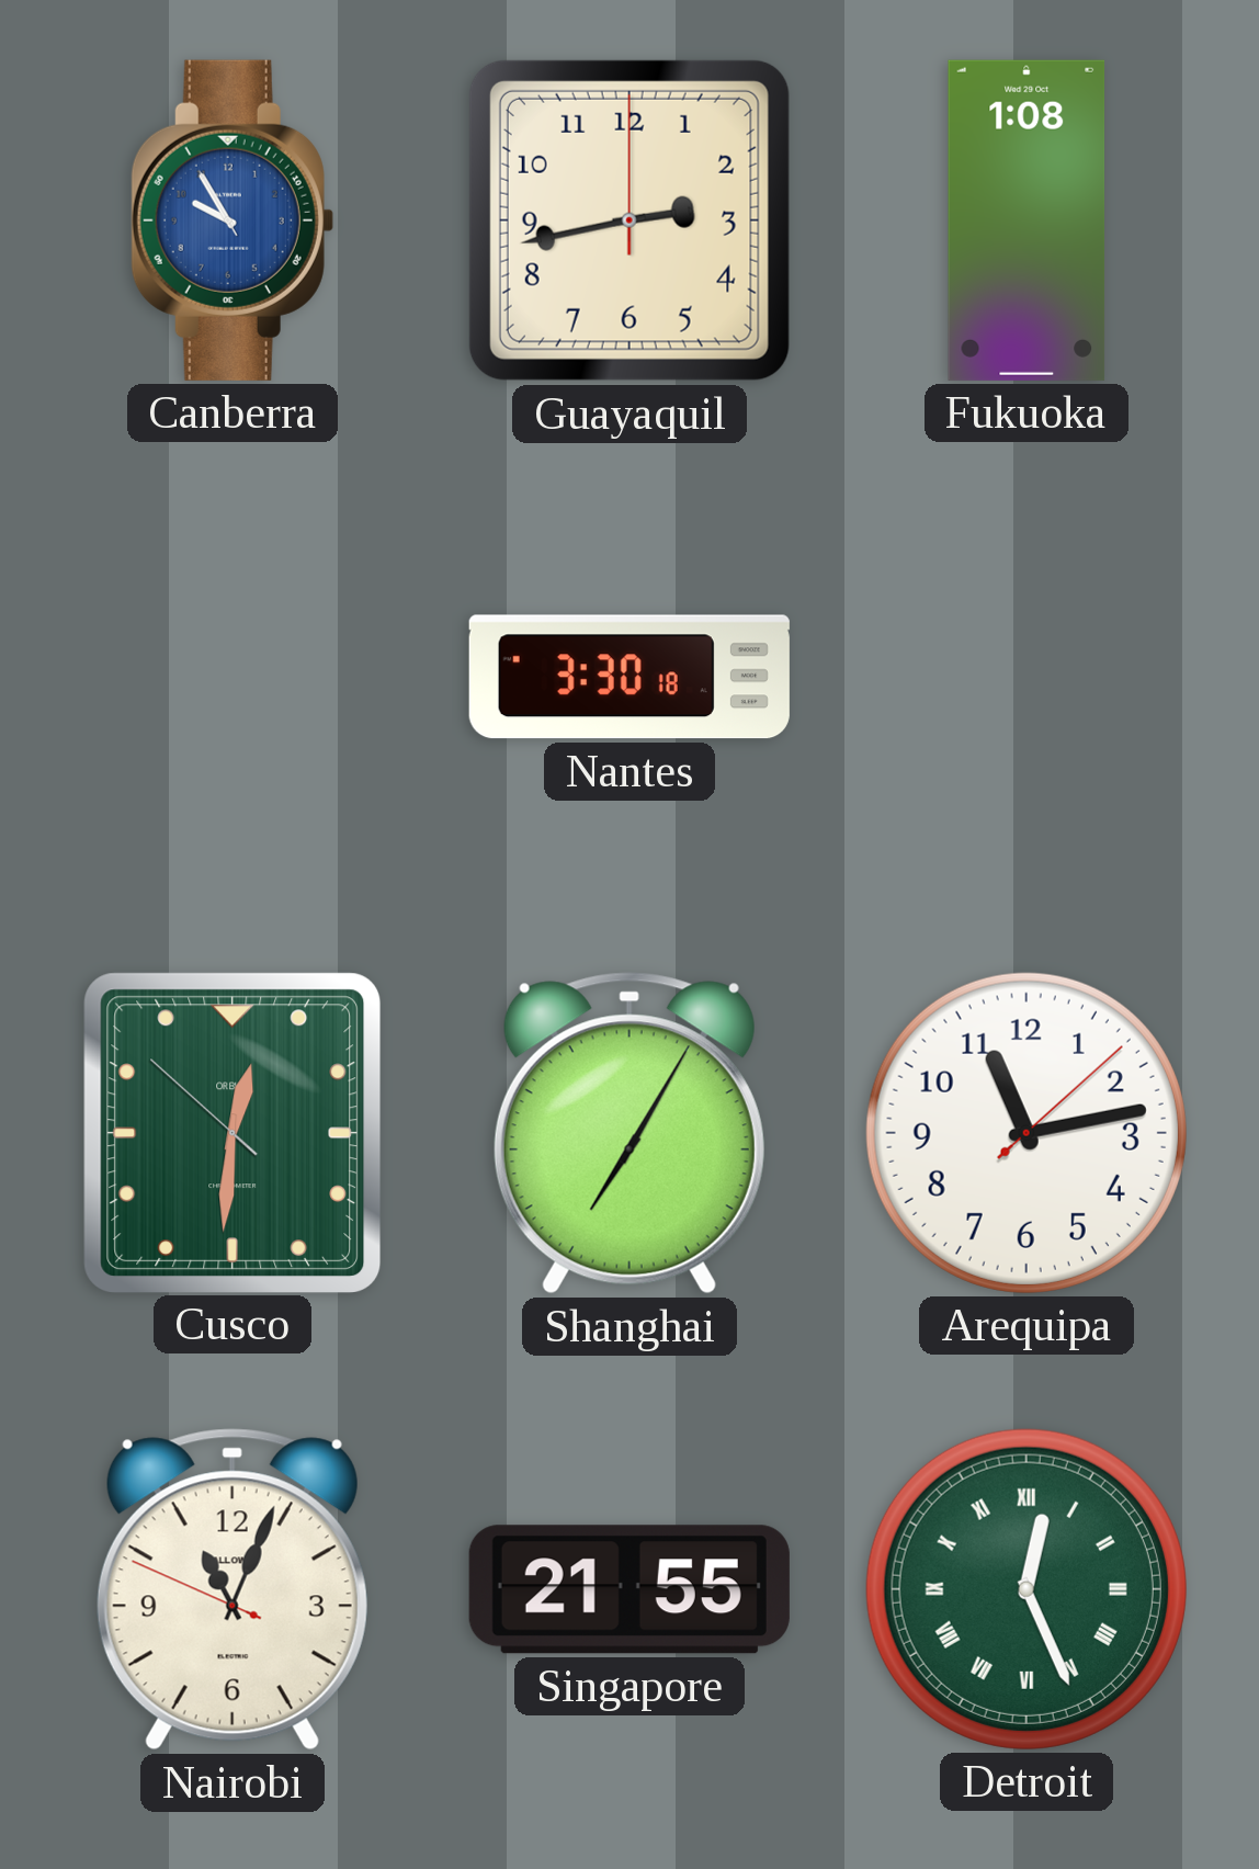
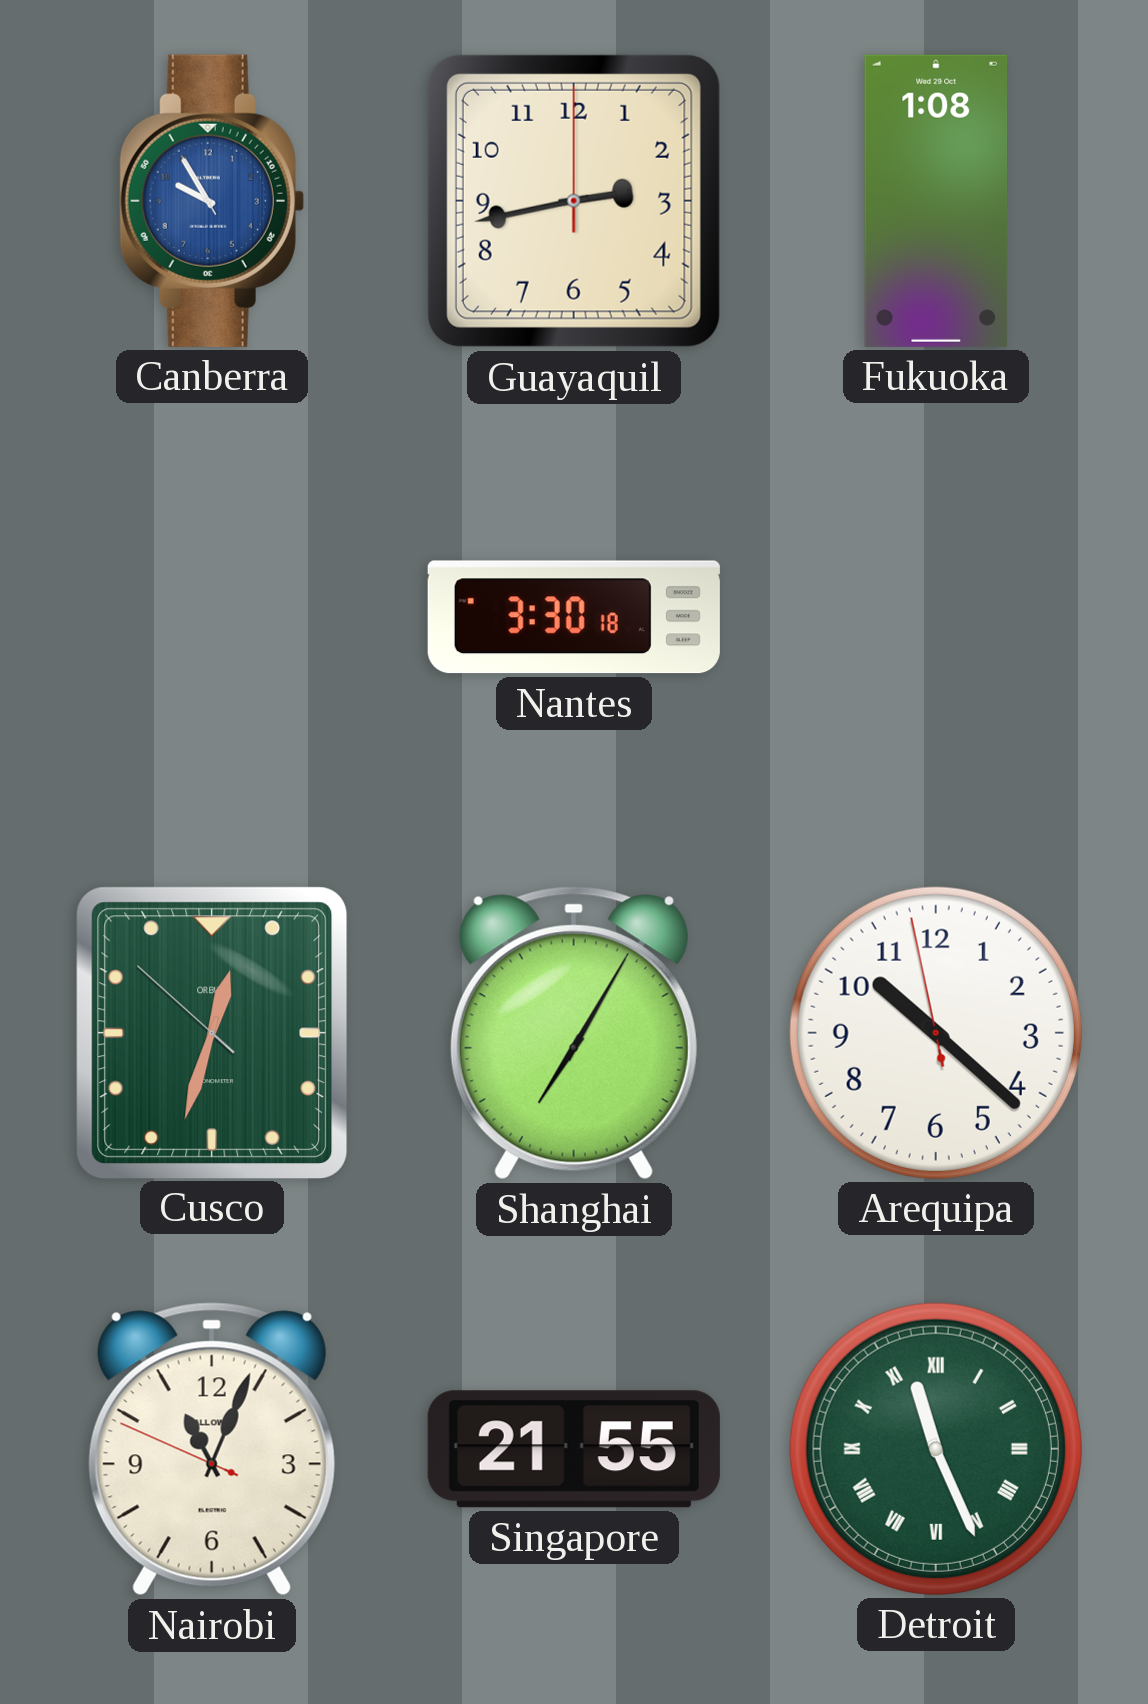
Cusco: 12:30 -> 12:32
Arequipa: 11:13 -> 10:21
Detroit: 12:26 -> 11:26
